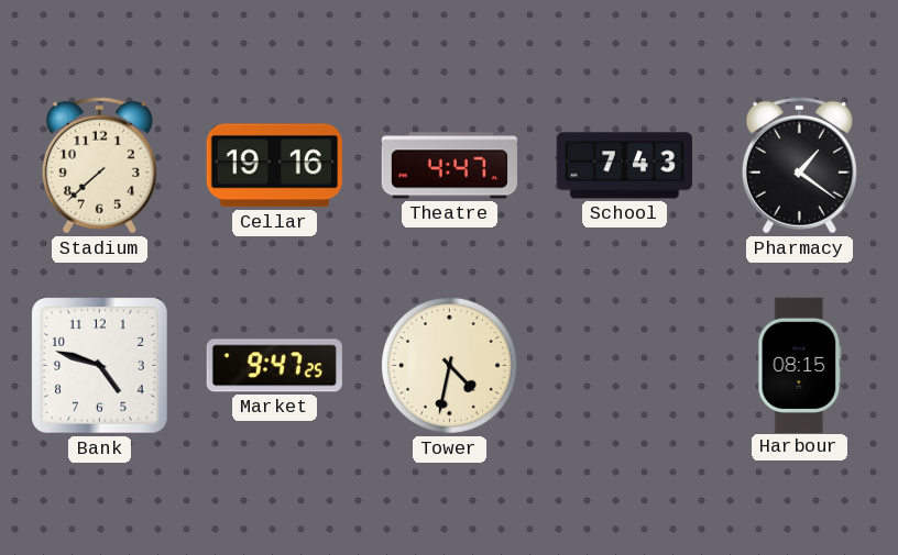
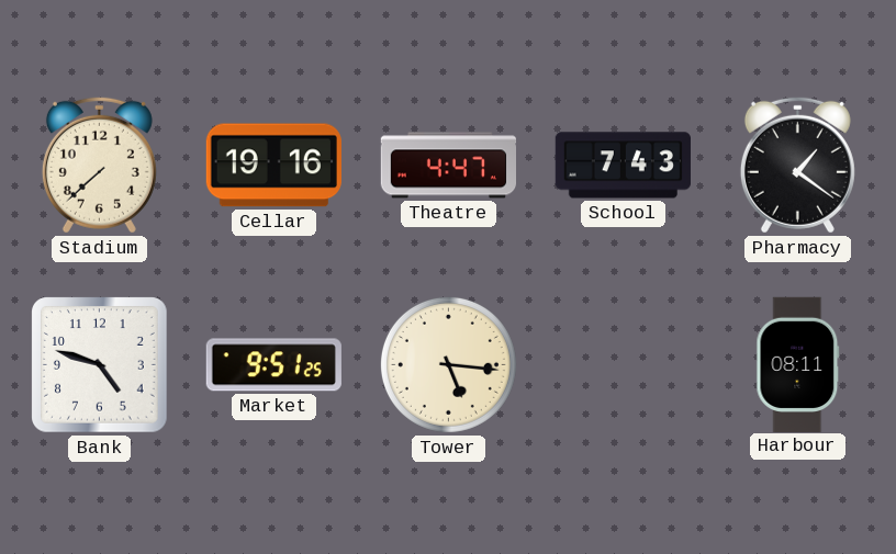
Market: 9:47 -> 9:51
Tower: 4:32 -> 5:16
Harbour: 08:15 -> 08:11
